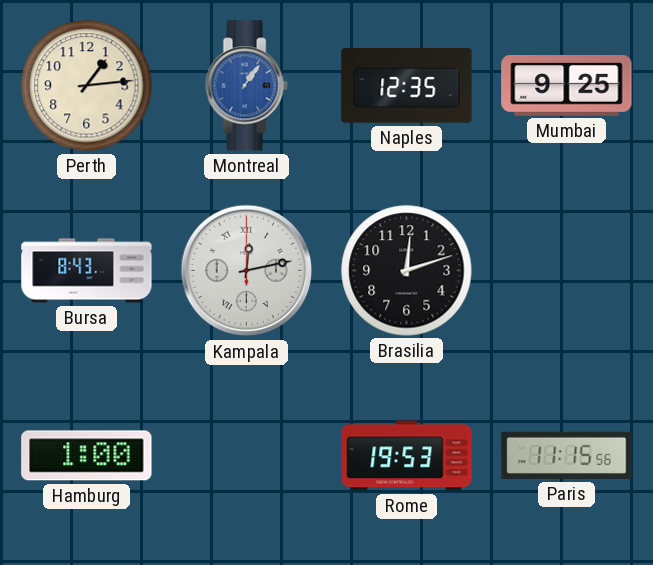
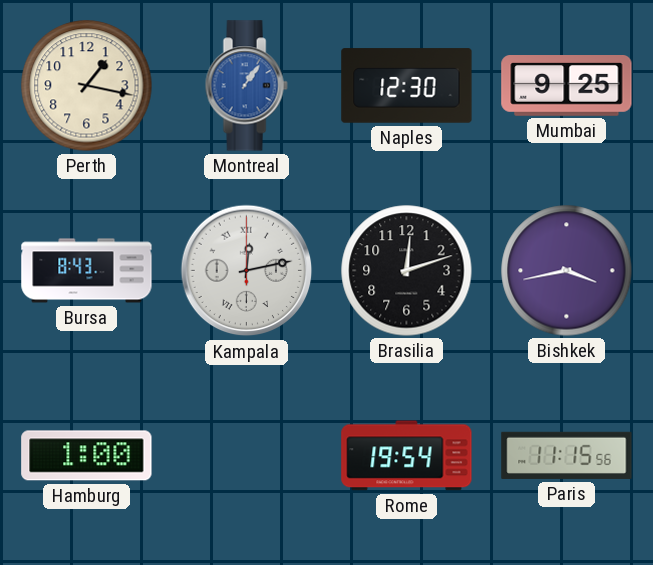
Perth: 1:14 -> 1:17
Naples: 12:35 -> 12:30
Bishkek: none -> 3:43
Rome: 19:53 -> 19:54
